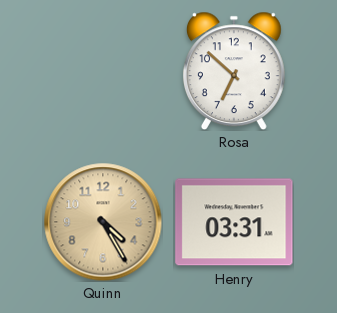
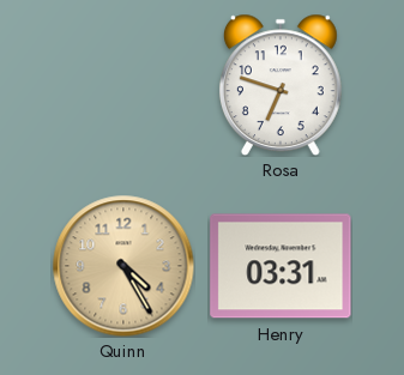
Rosa: 6:52 -> 6:48
